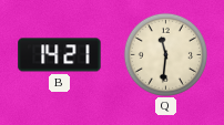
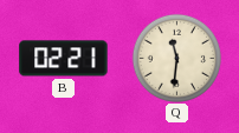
B: 14:21 -> 02:21
